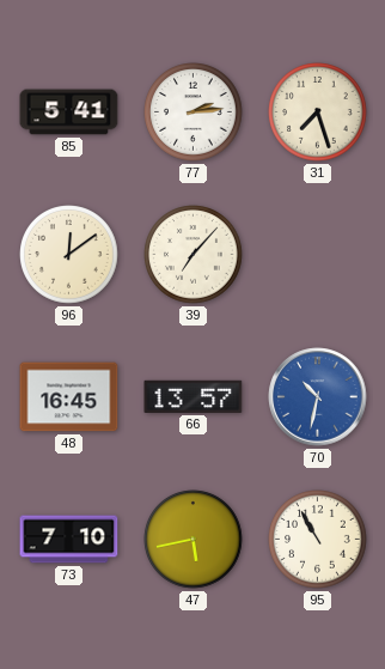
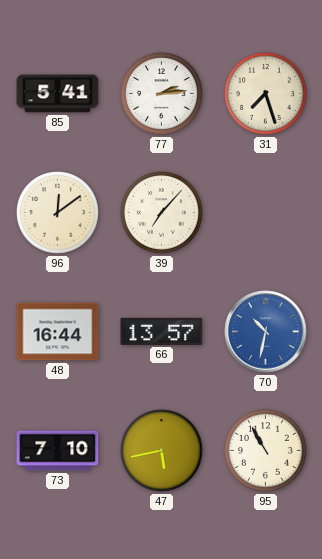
48: 16:45 -> 16:44
